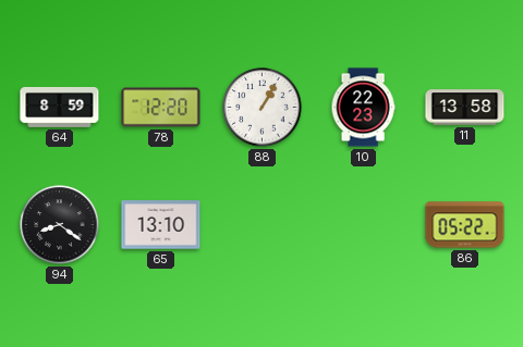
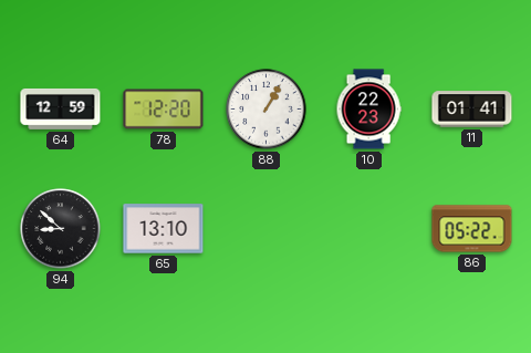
64: 8:59 -> 12:59
11: 13:58 -> 01:41
94: 8:21 -> 8:52
